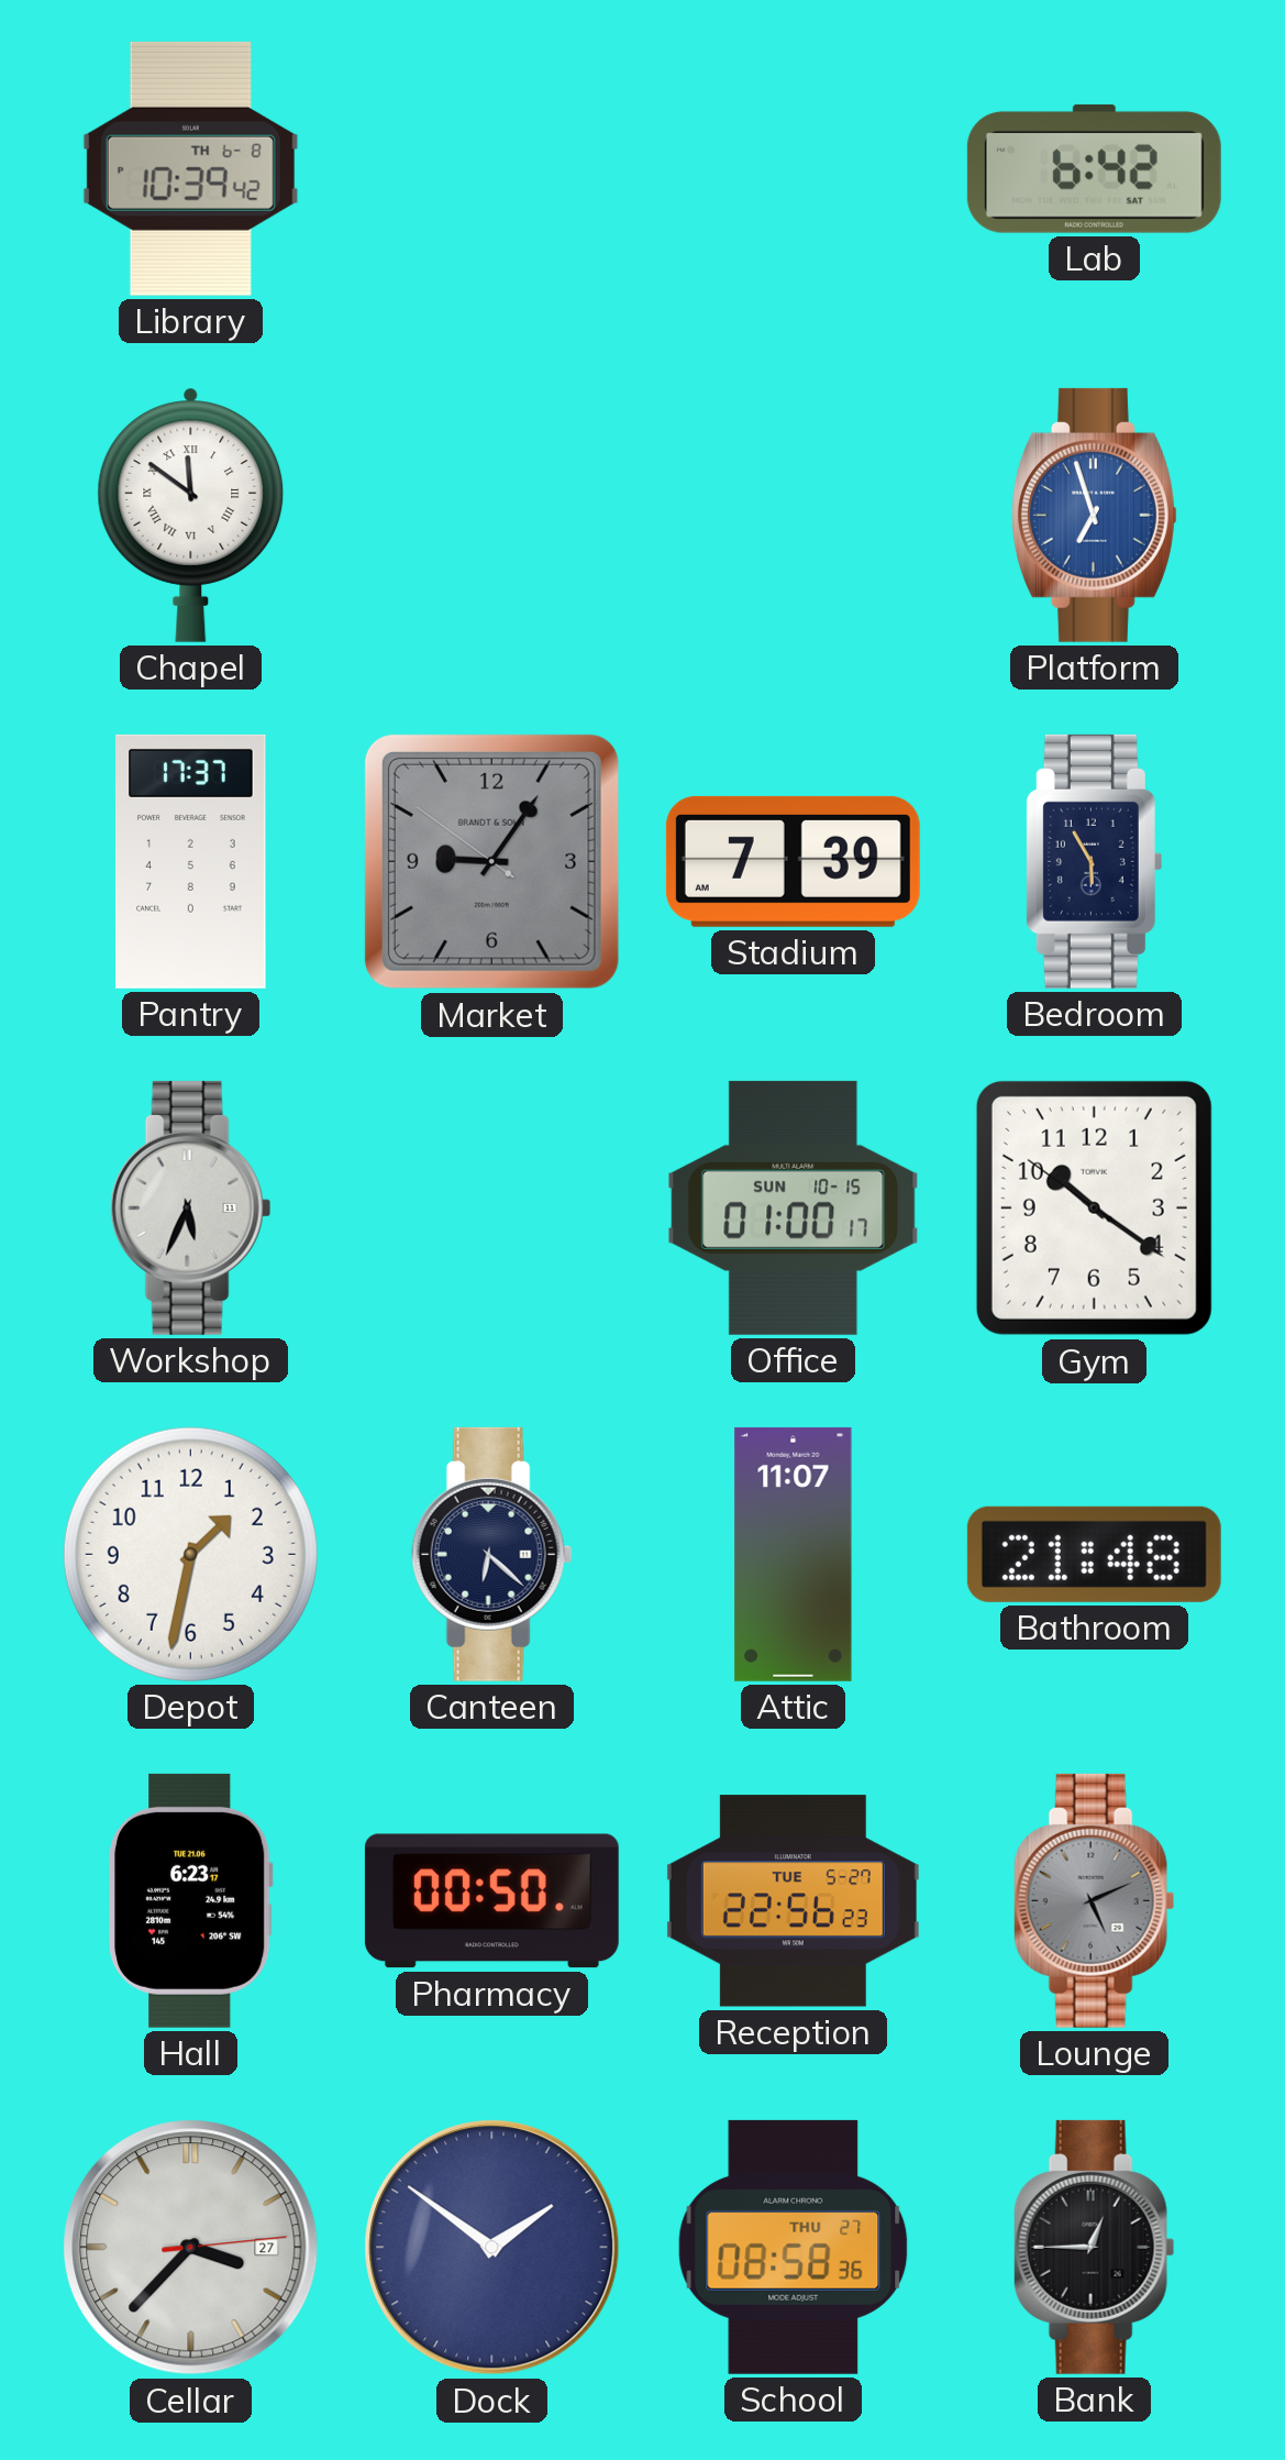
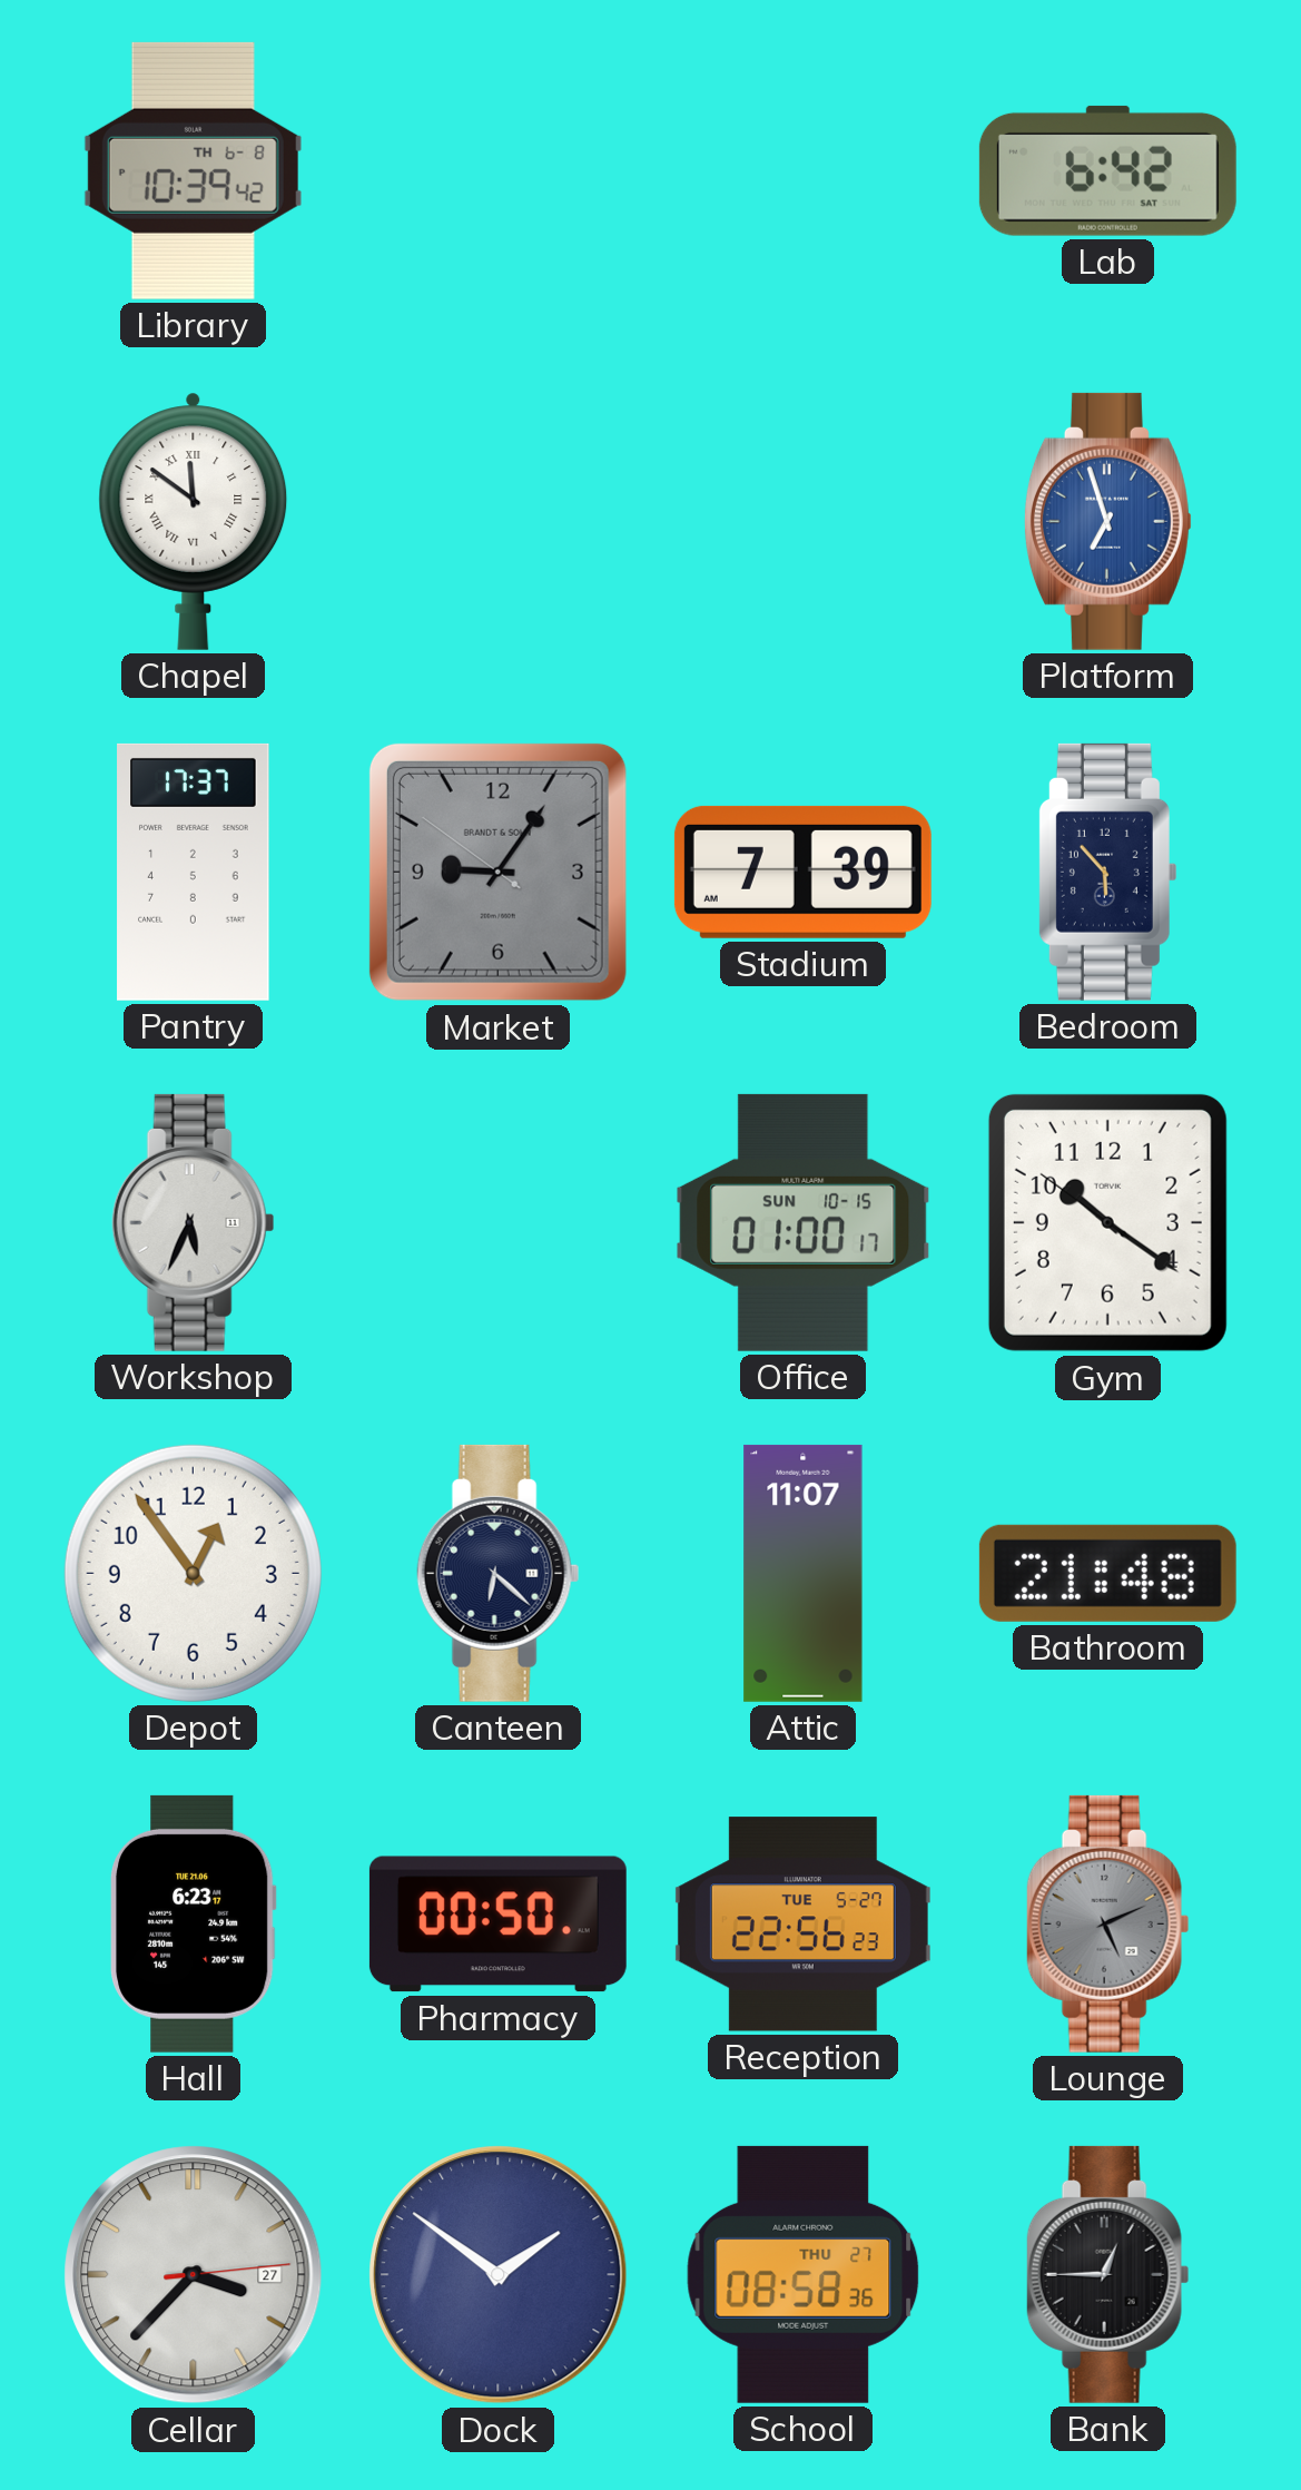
Bedroom: 5:55 -> 5:53
Depot: 1:32 -> 12:54
